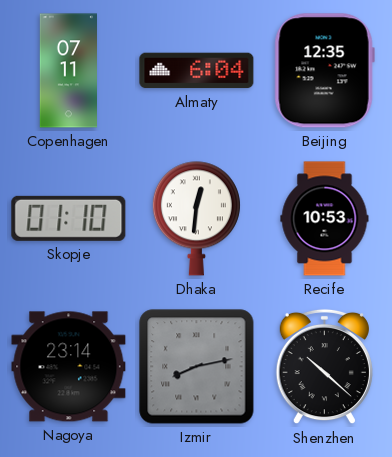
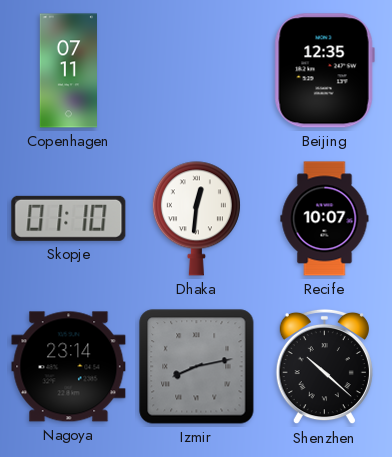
Almaty: 6:04 -> none
Recife: 10:53 -> 10:07
